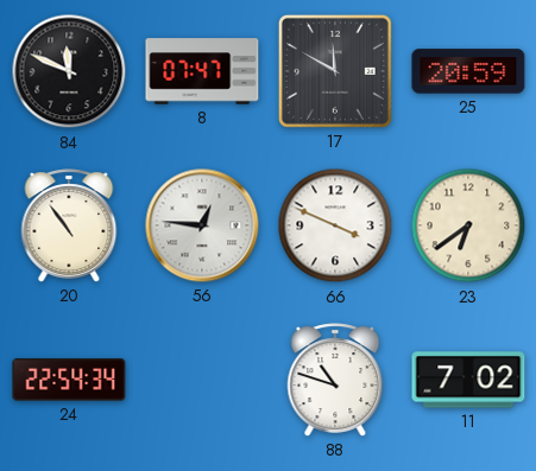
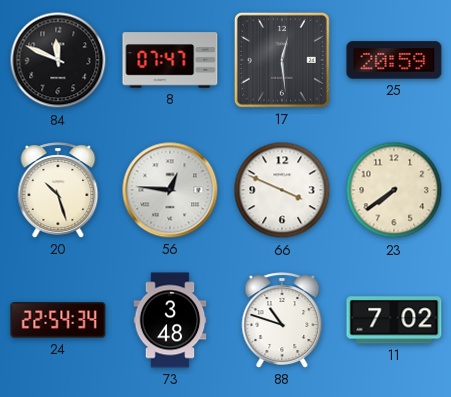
17: 11:50 -> 12:29
20: 10:54 -> 10:27
23: 6:39 -> 7:39
73: none -> 3:48
